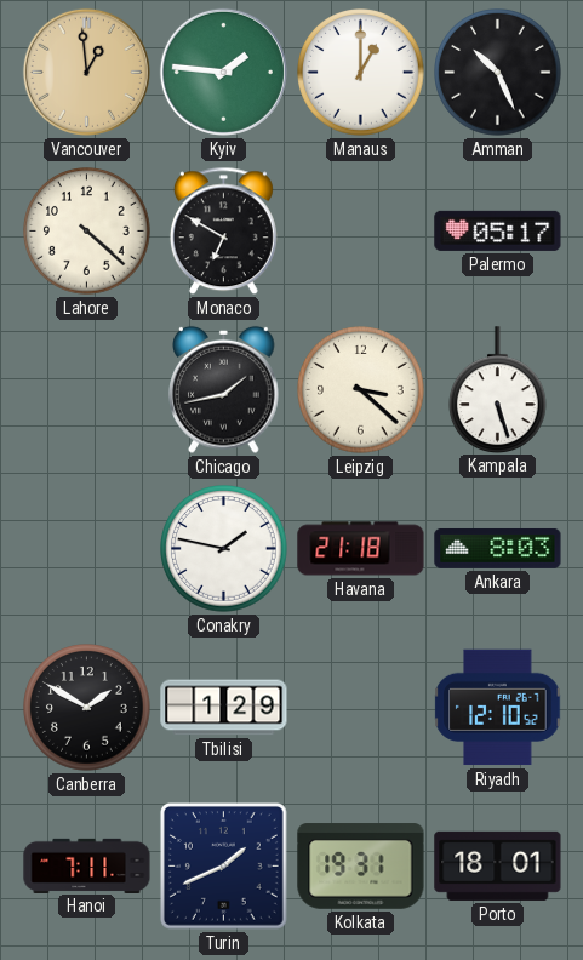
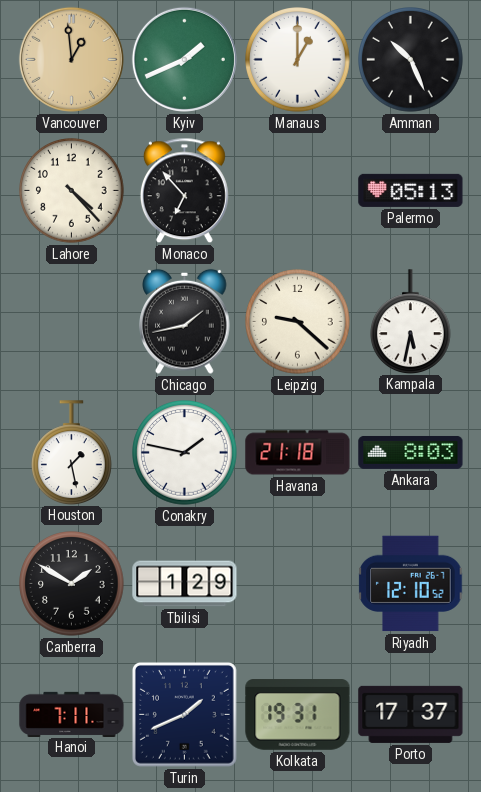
Kyiv: 1:46 -> 1:41
Lahore: 4:22 -> 4:23
Monaco: 6:50 -> 6:53
Palermo: 05:17 -> 05:13
Leipzig: 3:22 -> 9:22
Kampala: 5:27 -> 5:32
Houston: none -> 1:28
Porto: 18:01 -> 17:37
